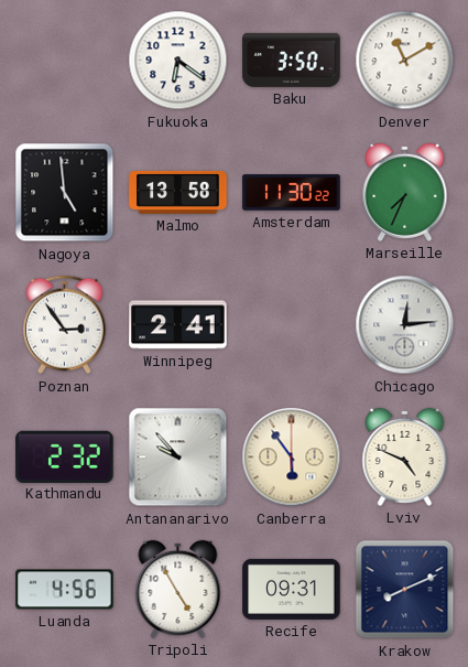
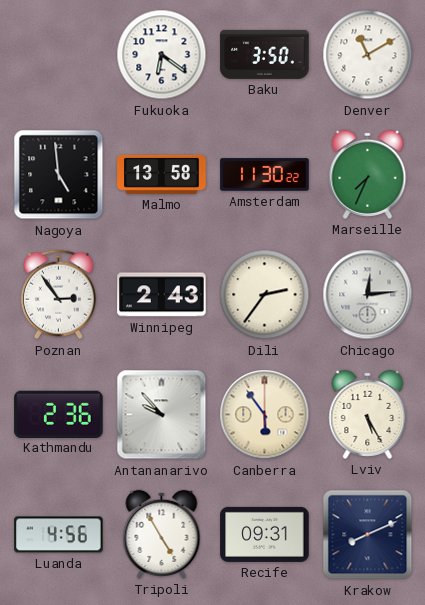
Winnipeg: 2:41 -> 2:43
Dili: none -> 2:36
Kathmandu: 2:32 -> 2:36
Lviv: 4:49 -> 5:25
